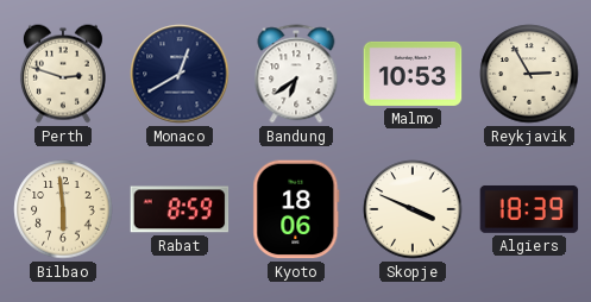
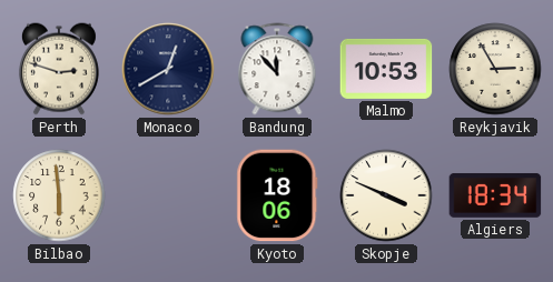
Bandung: 6:39 -> 11:53
Rabat: 8:59 -> none
Algiers: 18:39 -> 18:34
